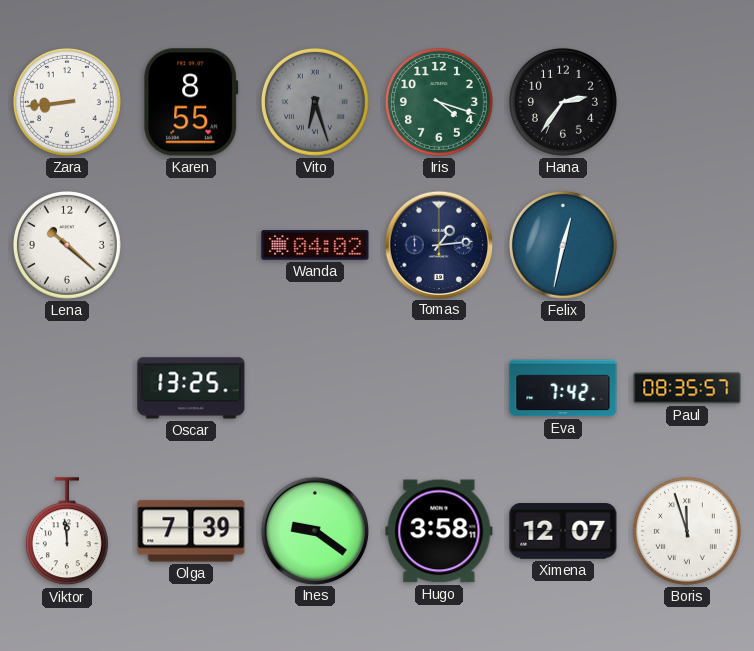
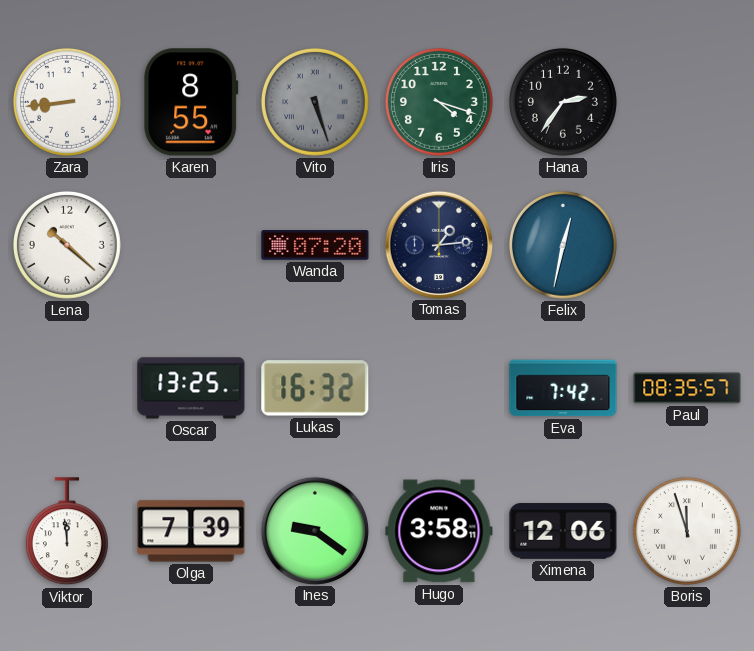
Vito: 6:27 -> 5:27
Wanda: 04:02 -> 07:20
Lukas: none -> 16:32
Ximena: 12:07 -> 12:06
